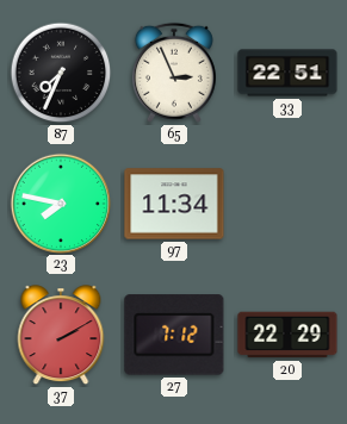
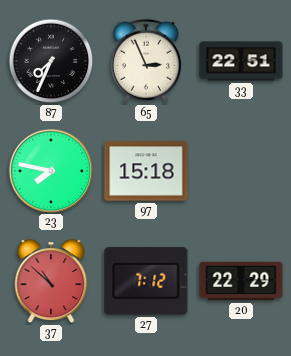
97: 11:34 -> 15:18
37: 2:10 -> 10:52
